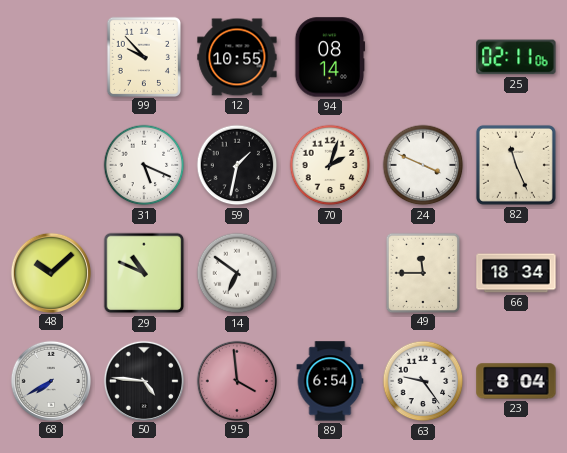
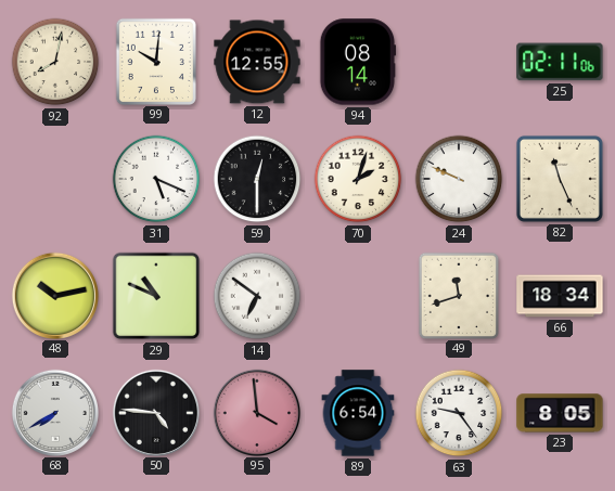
92: none -> 8:02
99: 9:53 -> 10:01
12: 10:55 -> 12:55
59: 1:32 -> 12:30
24: 3:49 -> 9:49
48: 10:08 -> 10:13
49: 11:45 -> 11:42
23: 8:04 -> 8:05
